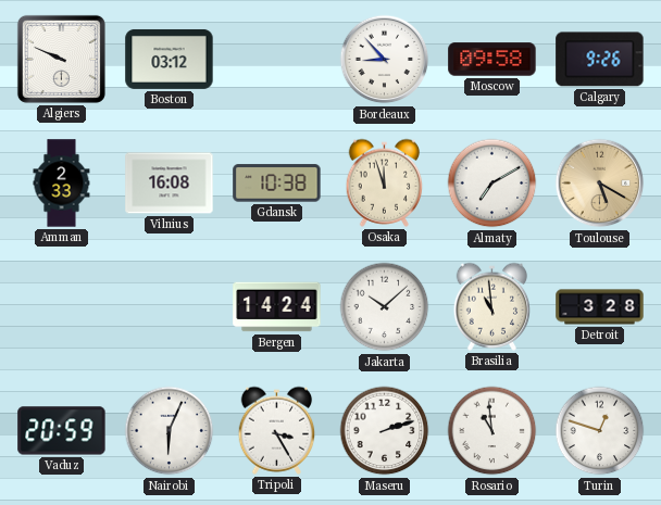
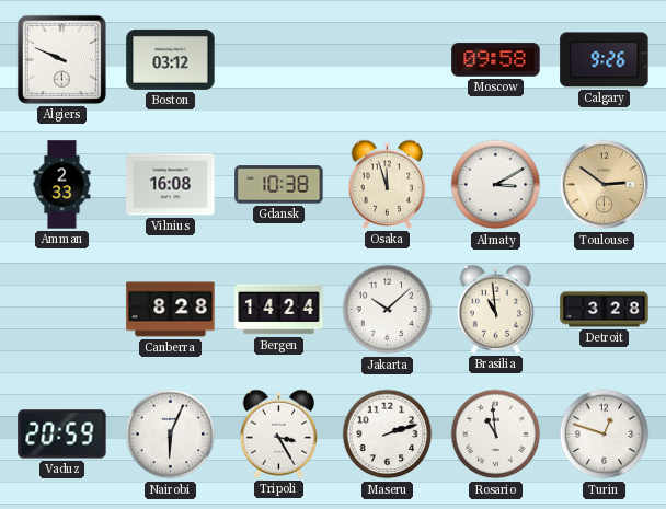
Bordeaux: 8:53 -> none
Almaty: 7:10 -> 3:10
Toulouse: 5:20 -> 2:51
Canberra: none -> 8:28
